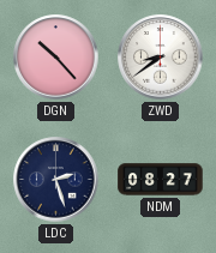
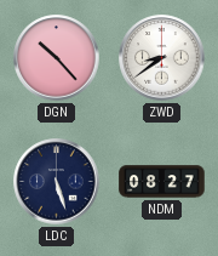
LDC: 2:27 -> 5:27
